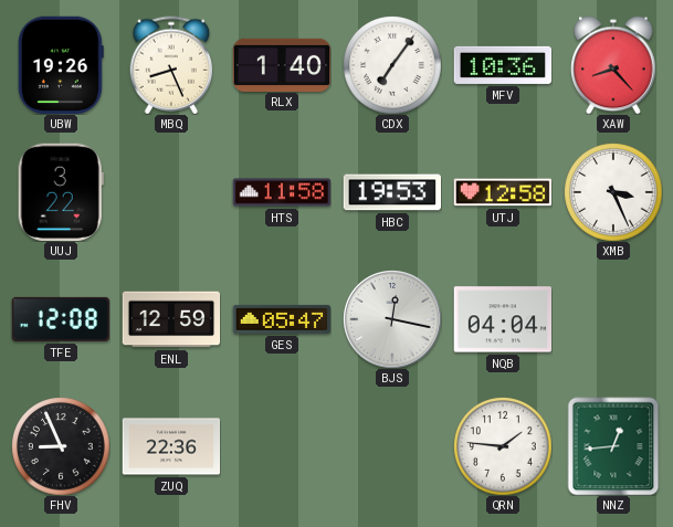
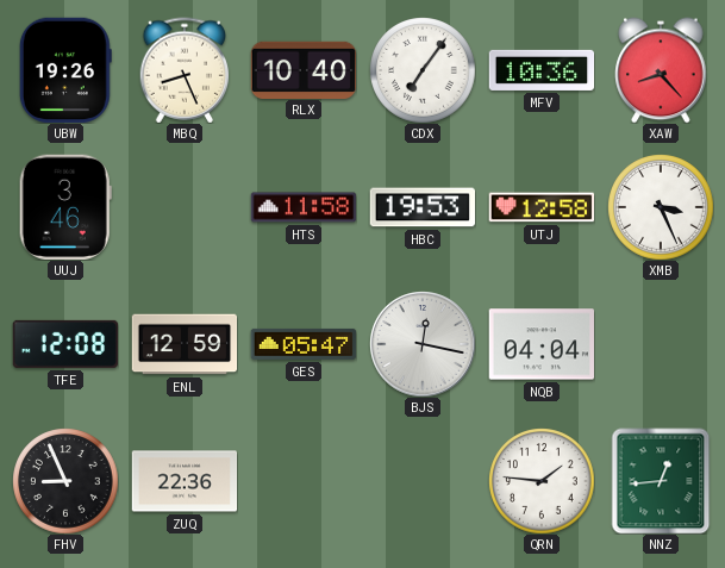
RLX: 1:40 -> 10:40
UUJ: 3:22 -> 3:46
